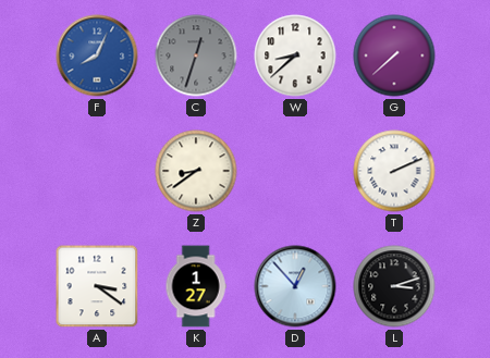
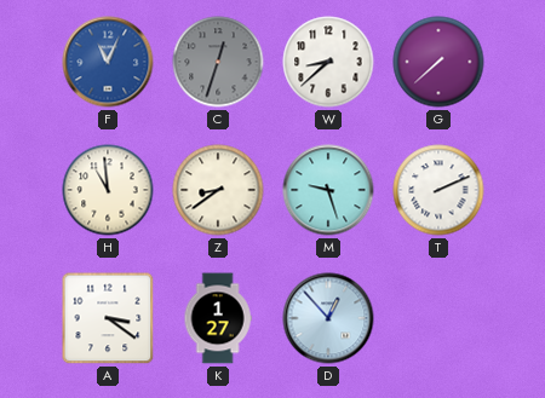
F: 8:04 -> 11:04
H: none -> 10:59
M: none -> 9:27
L: 3:12 -> none
